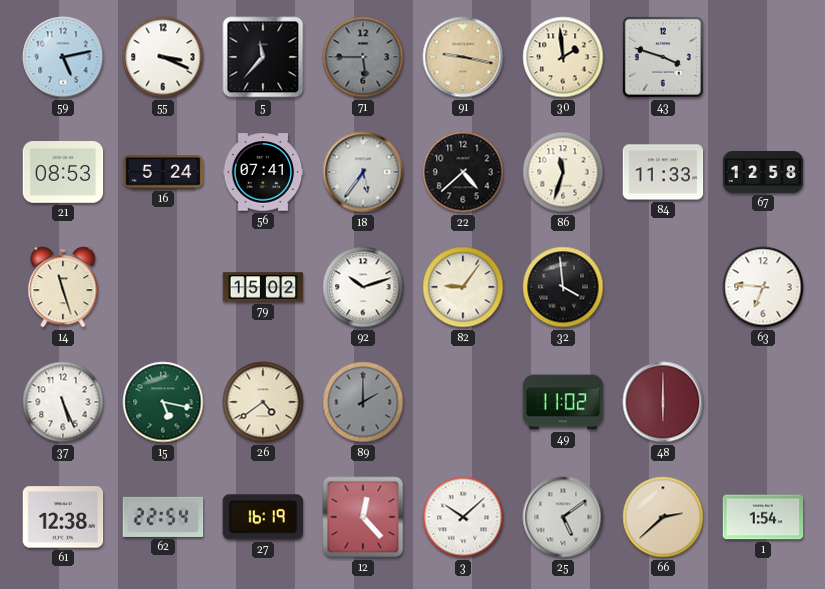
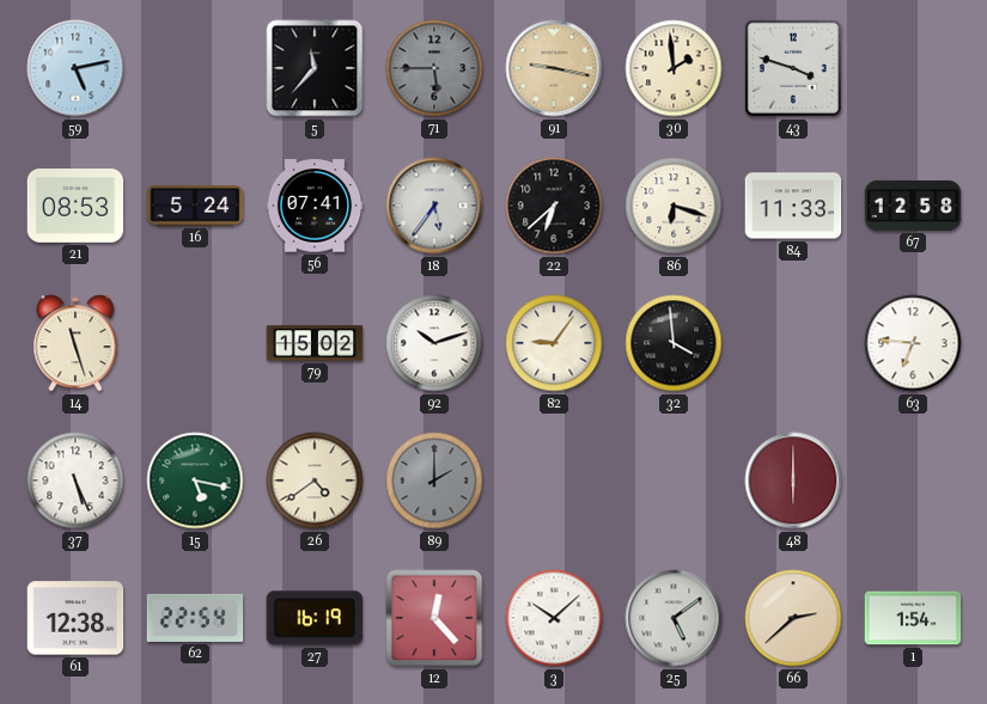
55: 3:19 -> none
22: 4:38 -> 6:38
86: 11:33 -> 6:18
49: 11:02 -> none
